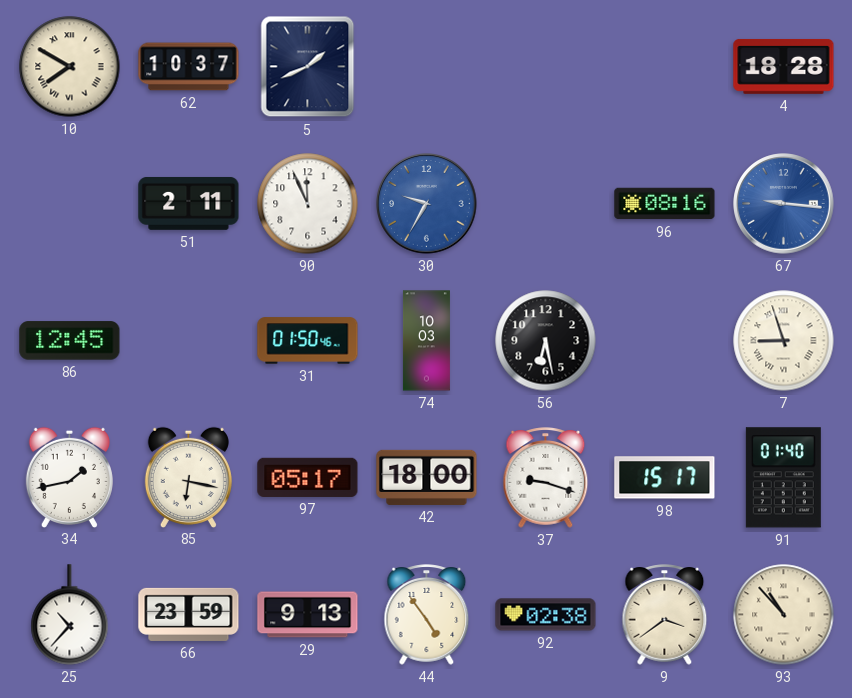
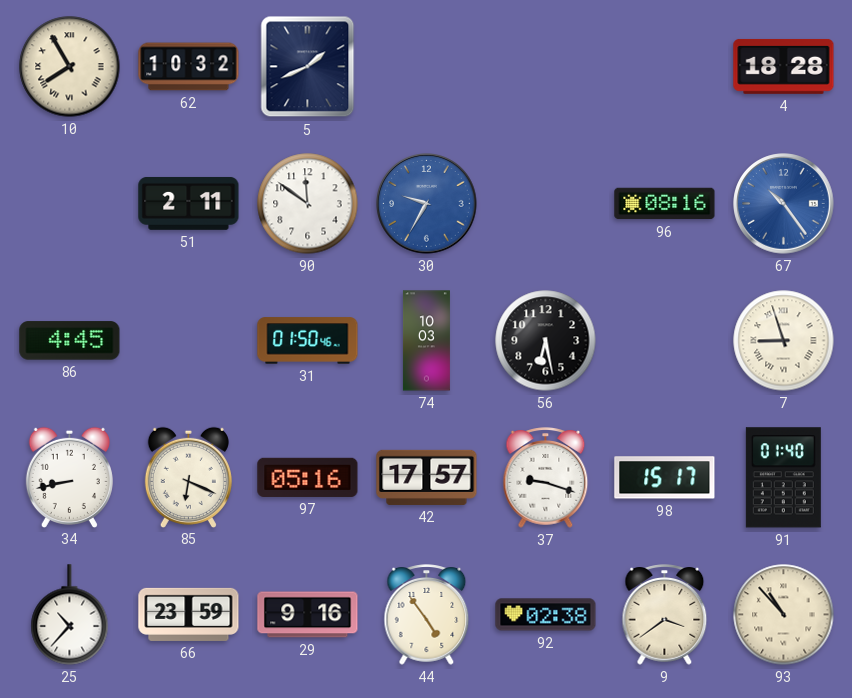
10: 7:50 -> 7:55
62: 10:37 -> 10:32
90: 11:56 -> 11:51
67: 9:16 -> 10:24
86: 12:45 -> 4:45
34: 1:43 -> 8:43
85: 6:17 -> 6:19
97: 05:17 -> 05:16
42: 18:00 -> 17:57
29: 9:13 -> 9:16
